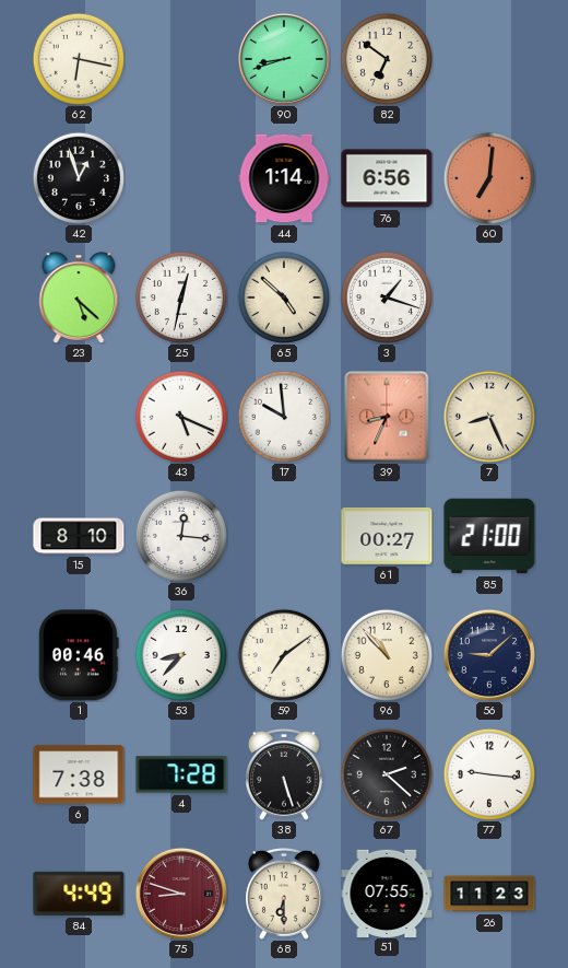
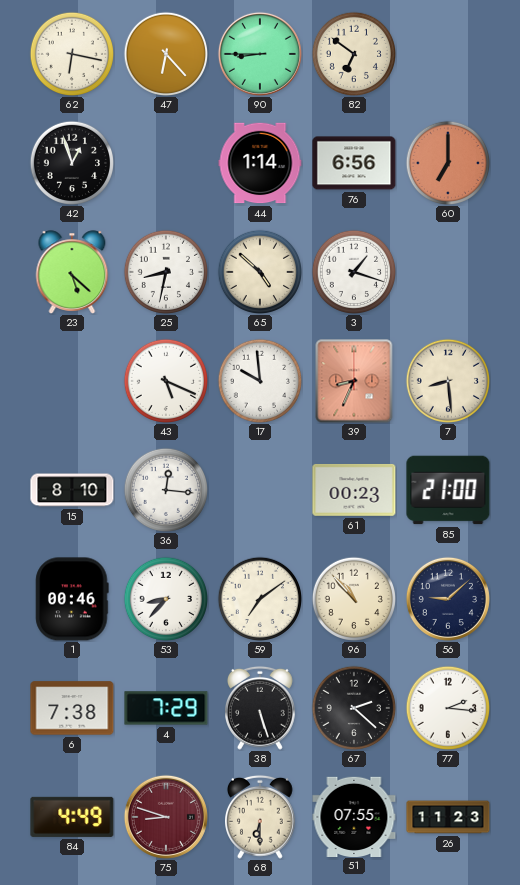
47: none -> 6:23
90: 8:42 -> 8:45
60: 7:01 -> 7:00
25: 12:32 -> 8:32
7: 8:26 -> 8:29
61: 00:27 -> 00:23
4: 7:28 -> 7:29
77: 9:16 -> 2:16
